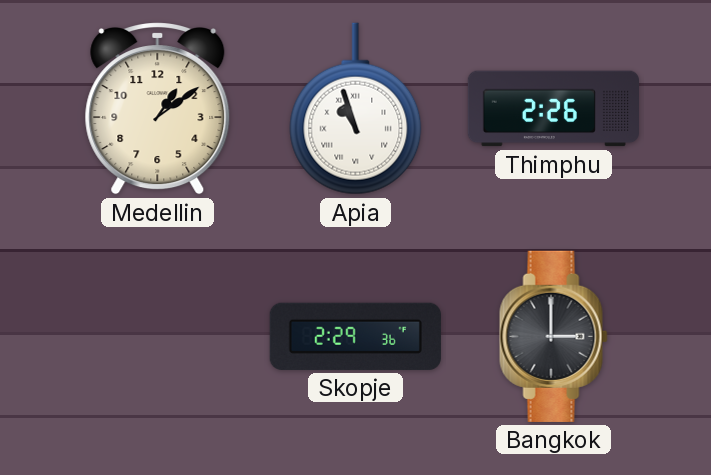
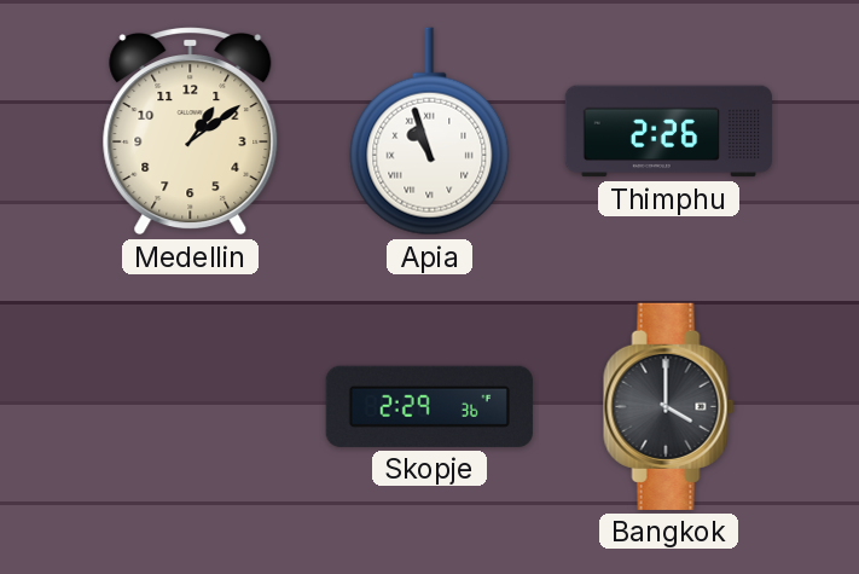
Bangkok: 3:00 -> 4:00
